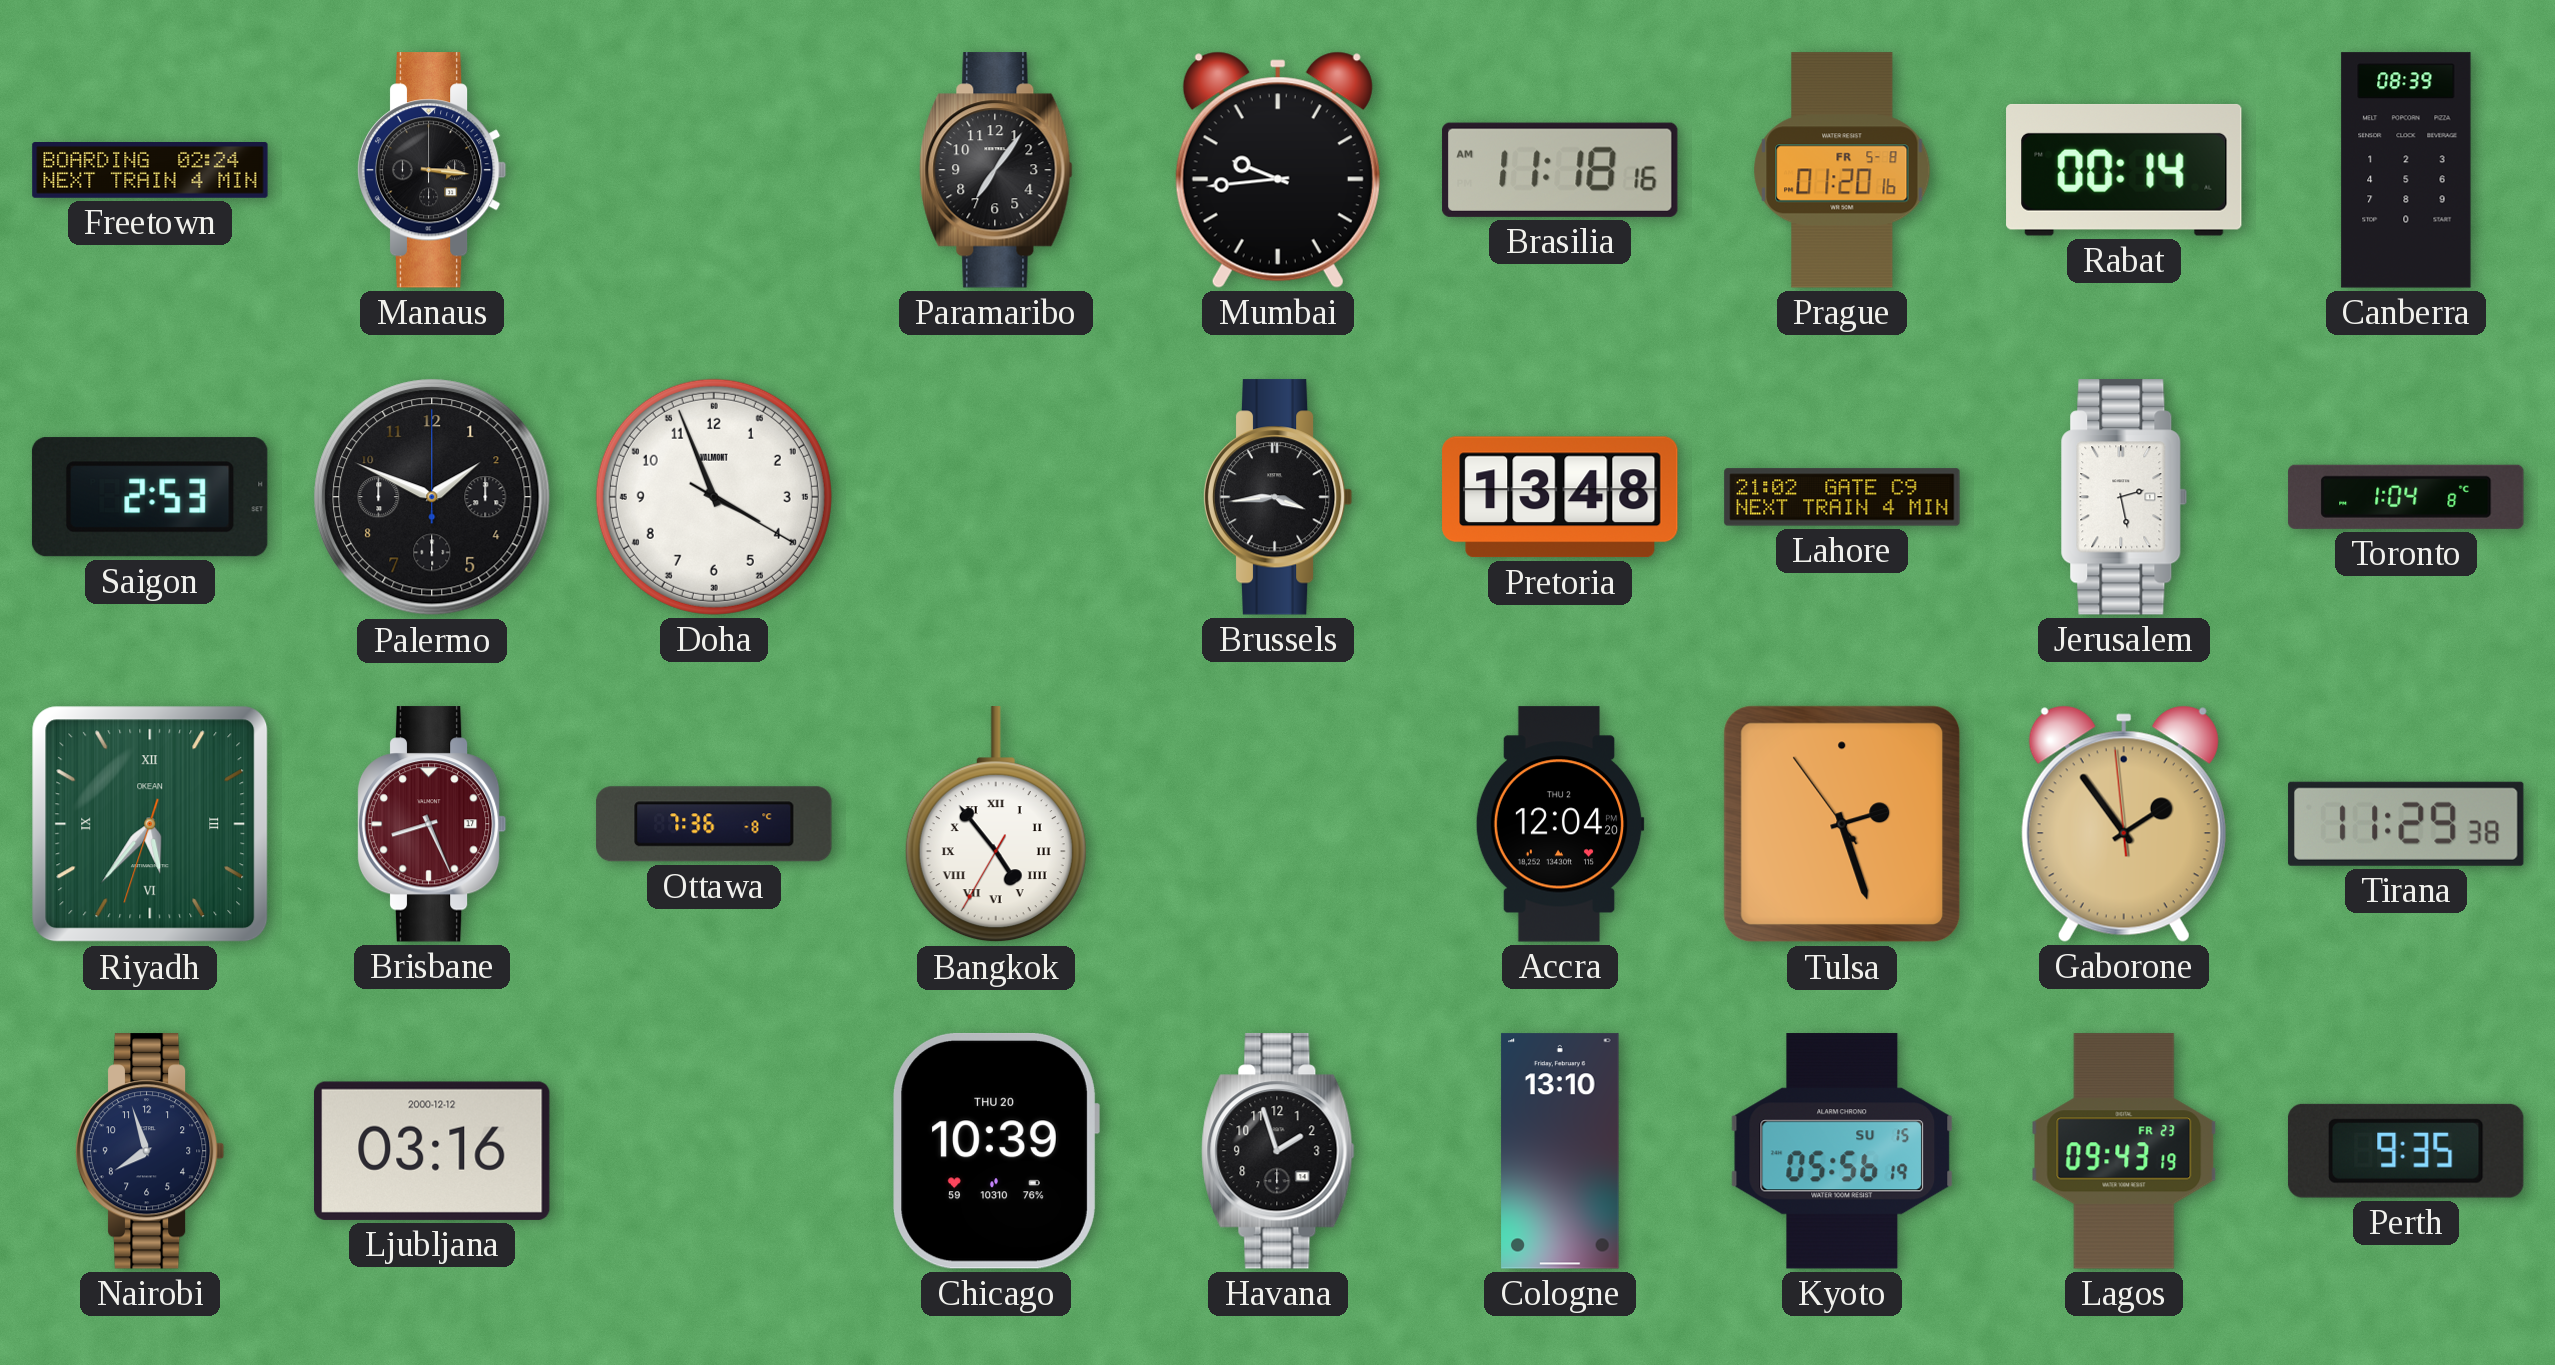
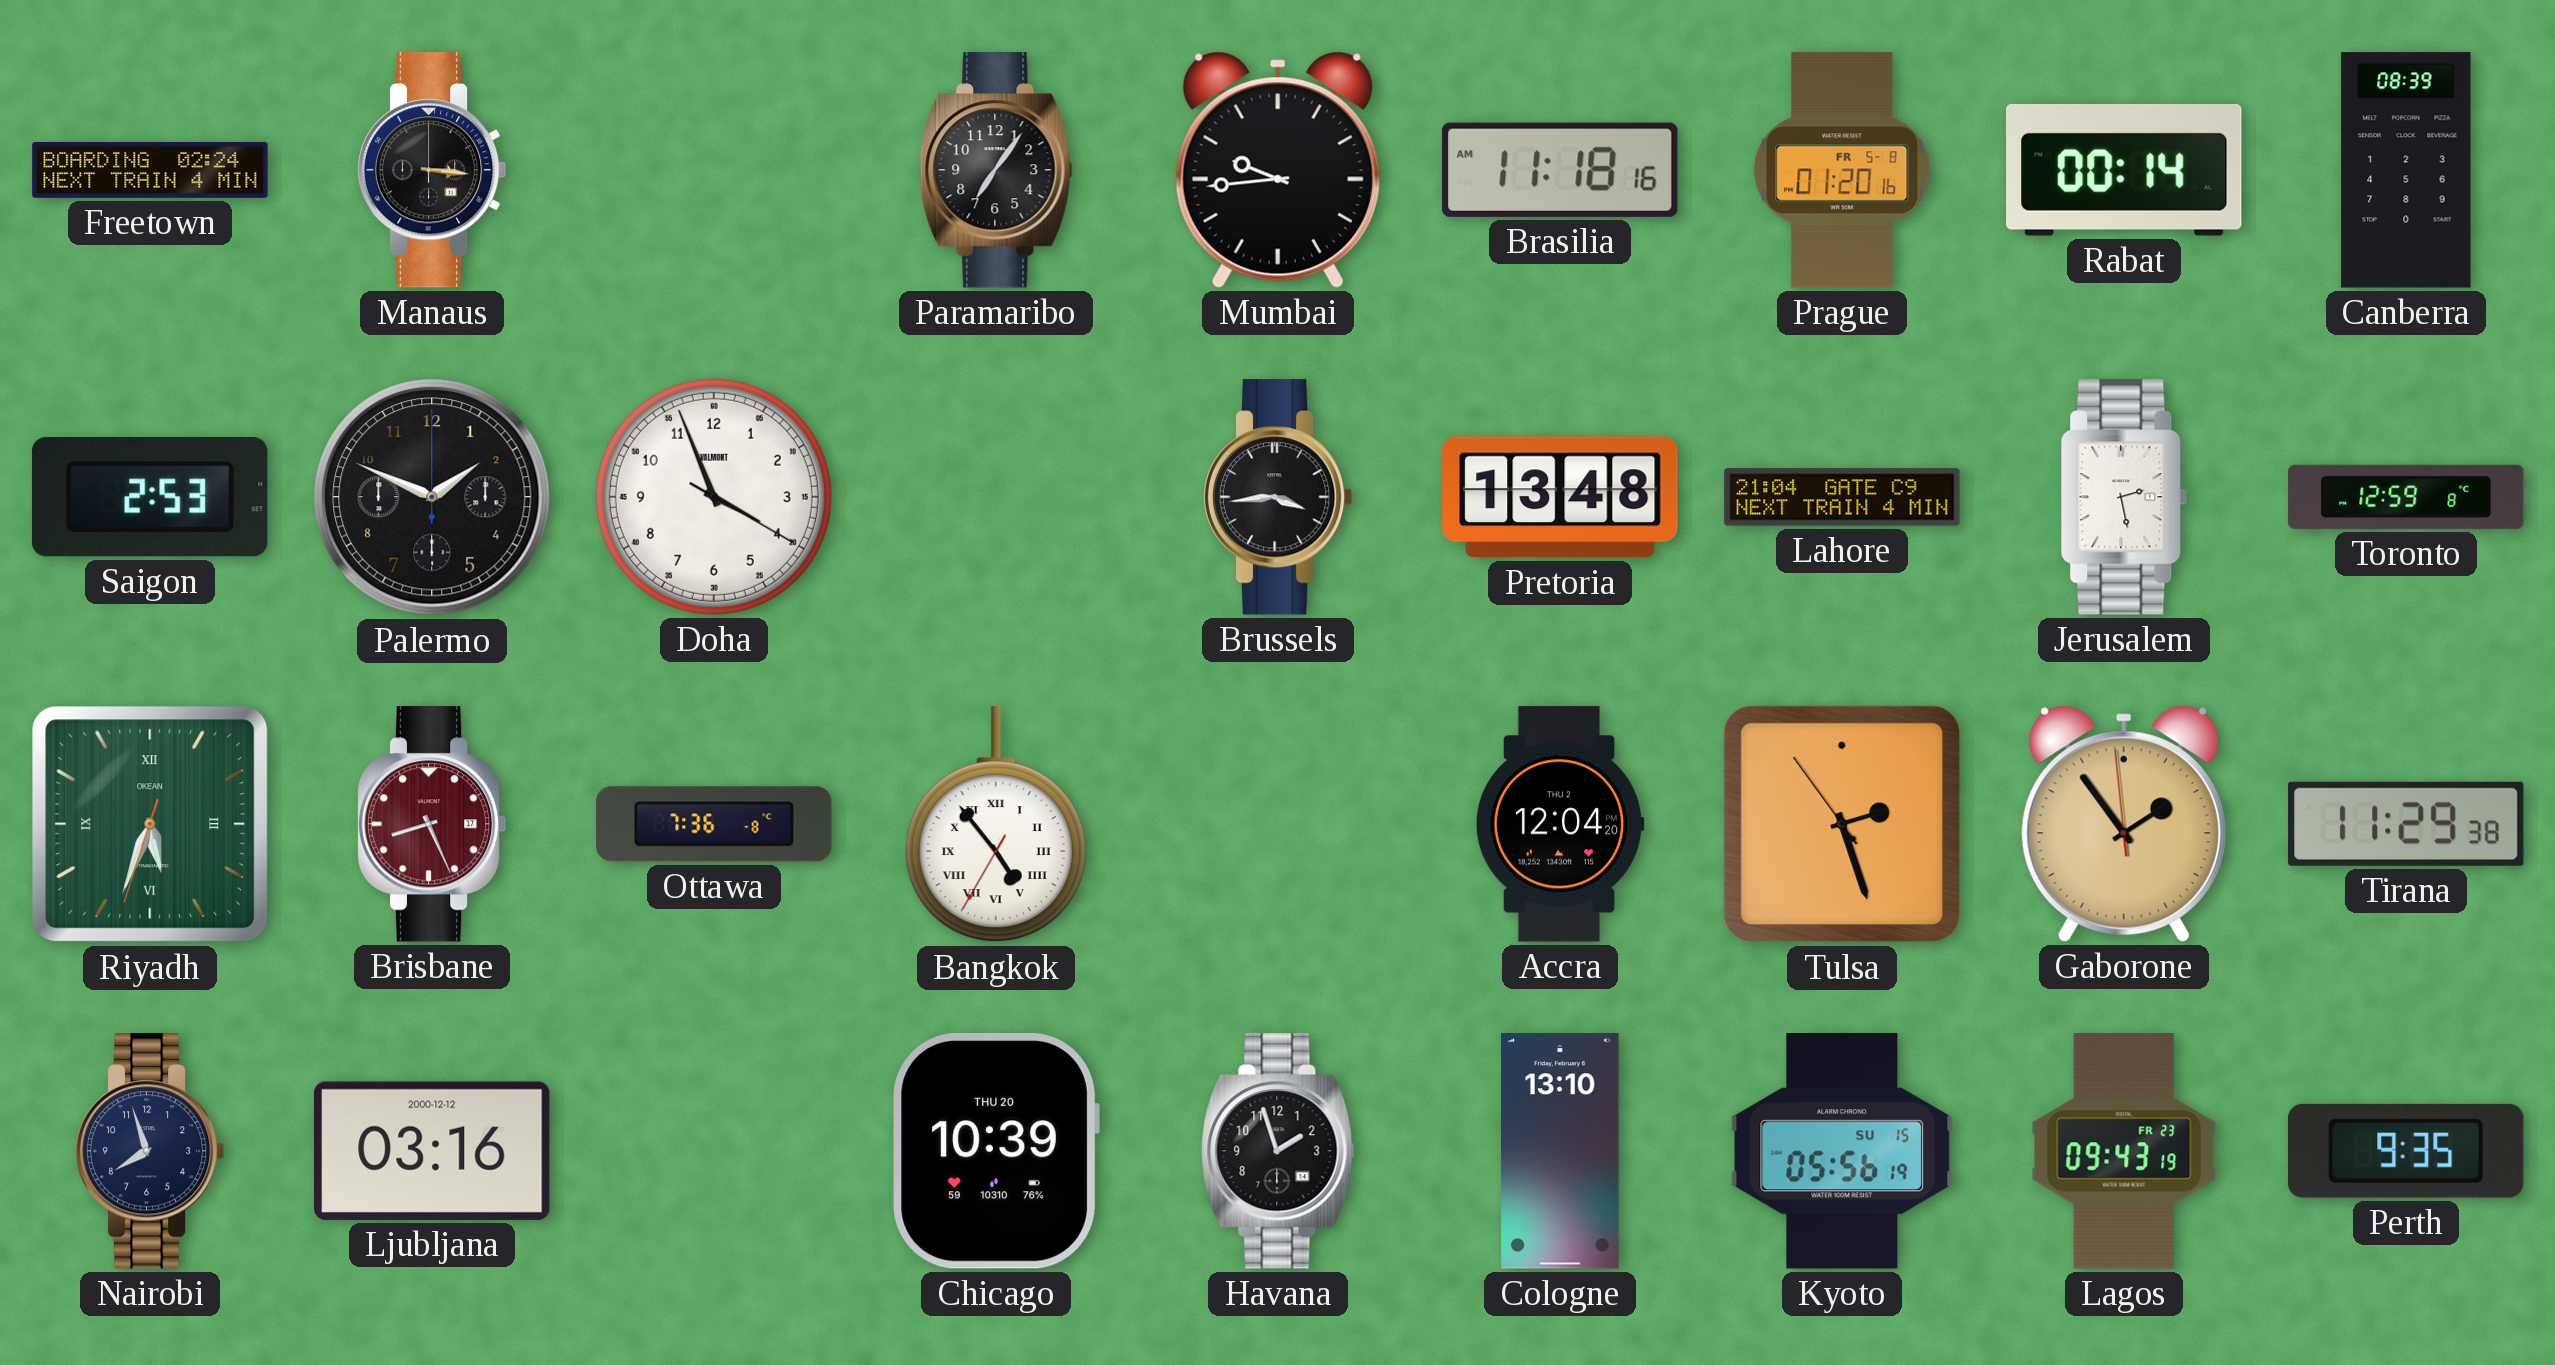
Lahore: 21:02 -> 21:04
Toronto: 1:04 -> 12:59
Riyadh: 5:36 -> 5:33
